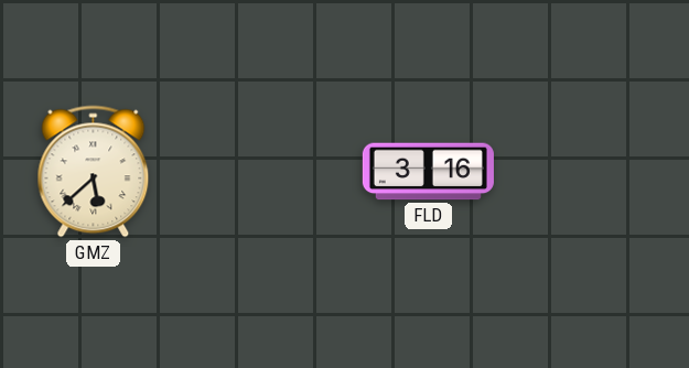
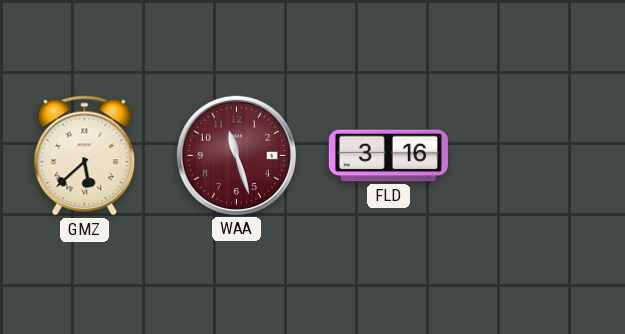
WAA: none -> 11:27
